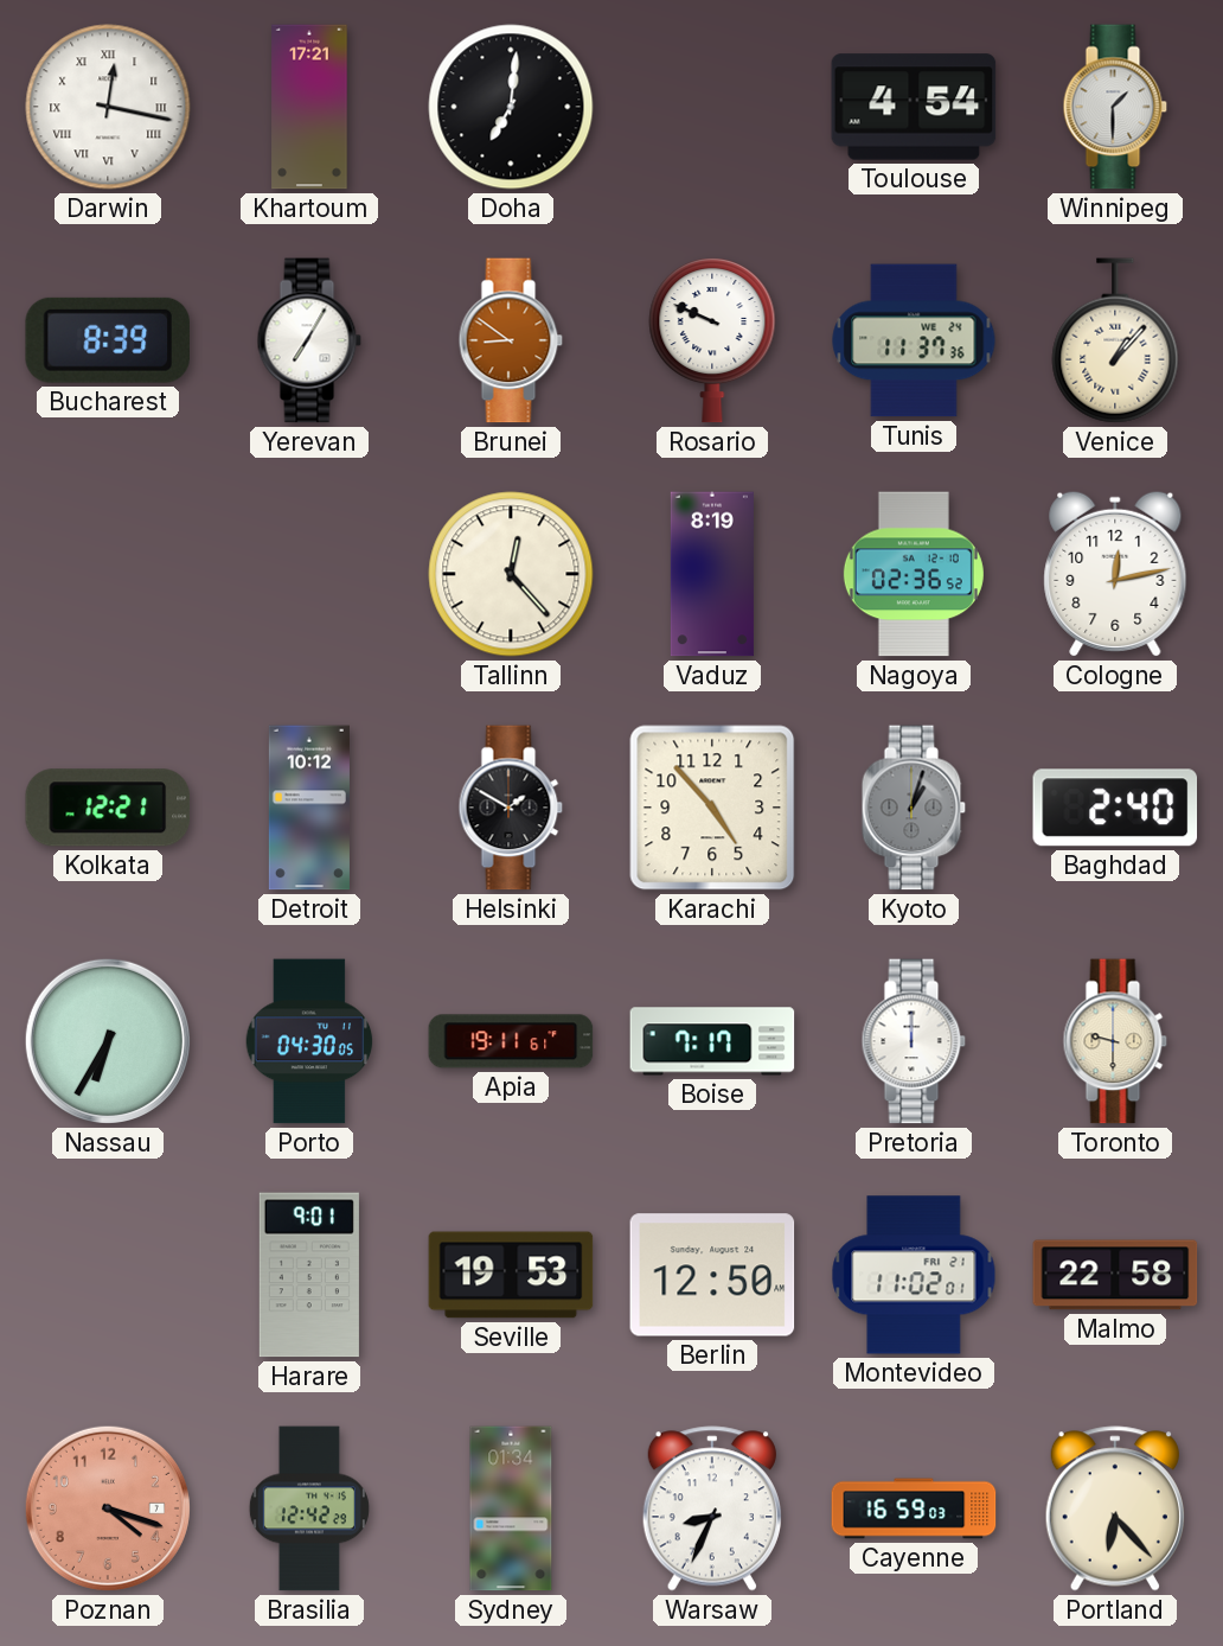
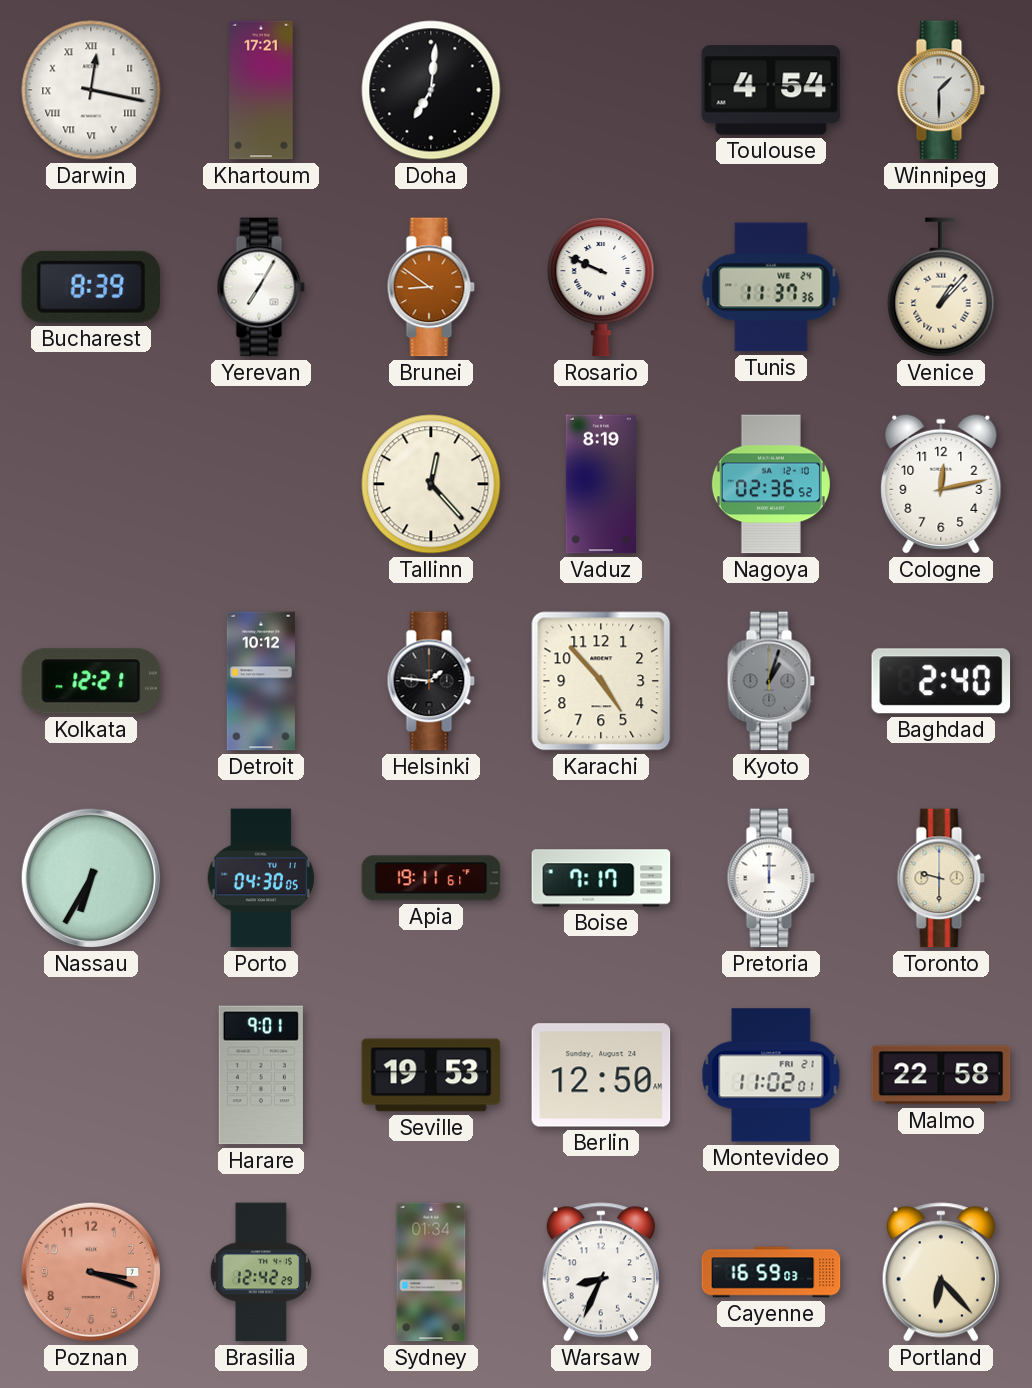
Helsinki: 1:50 -> 1:46
Poznan: 4:18 -> 3:18
